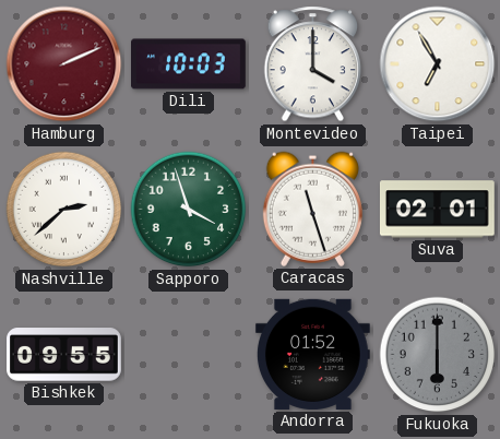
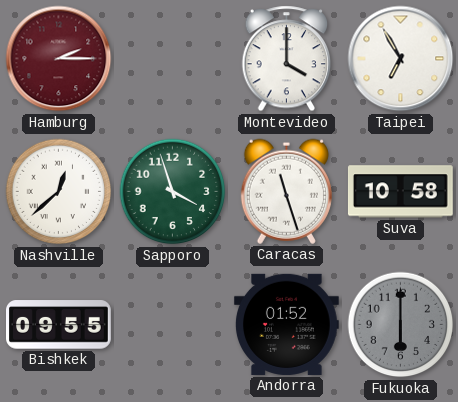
Hamburg: 2:11 -> 2:15
Dili: 10:03 -> none
Nashville: 2:38 -> 12:38
Suva: 02:01 -> 10:58
